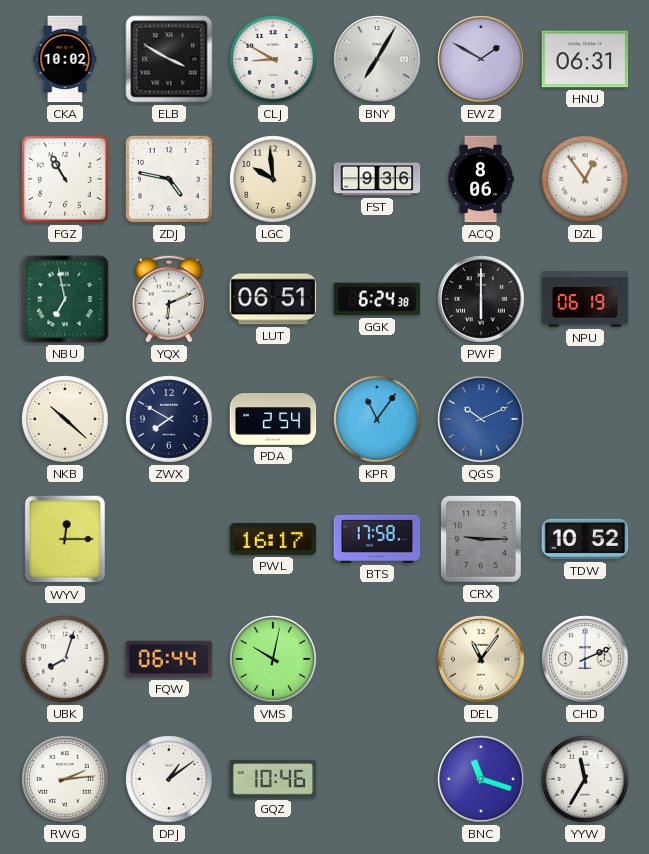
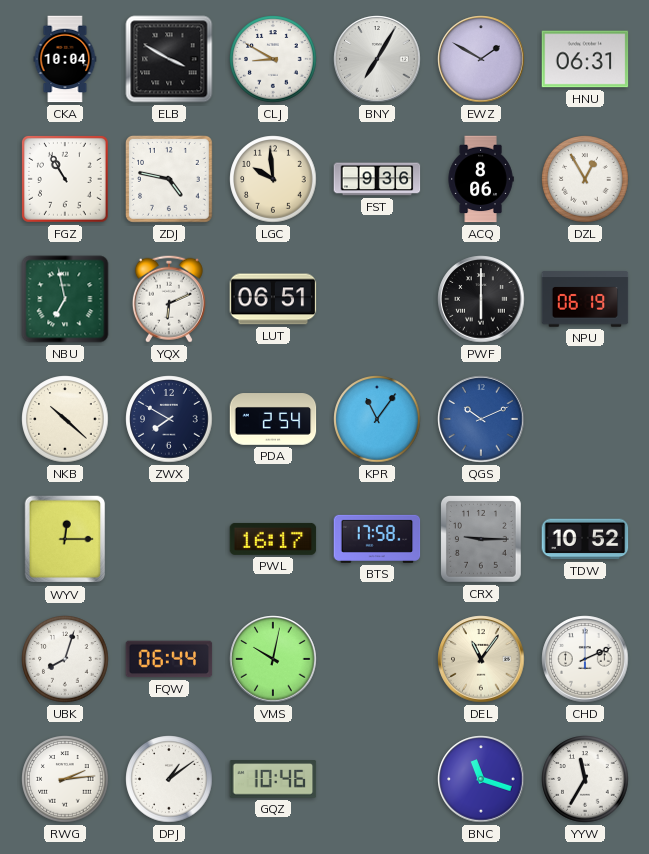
CKA: 10:02 -> 10:04
DZL: 12:54 -> 12:55
GGK: 6:24 -> none
